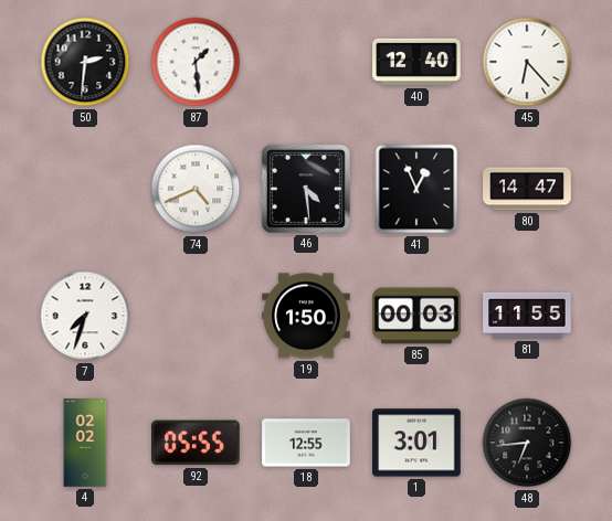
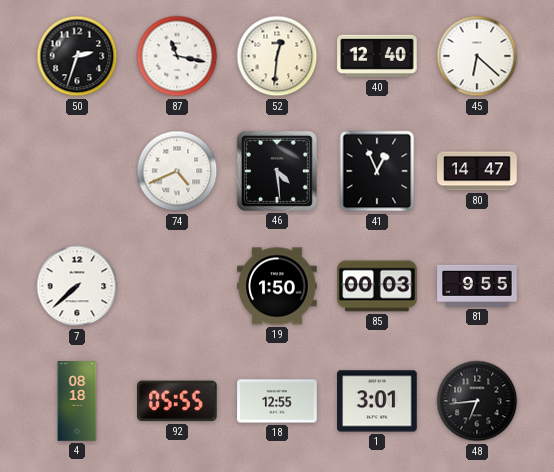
50: 2:31 -> 2:33
87: 1:29 -> 11:17
52: none -> 12:31
45: 6:23 -> 6:22
7: 7:33 -> 7:38
81: 11:55 -> 9:55
4: 02:02 -> 08:18
